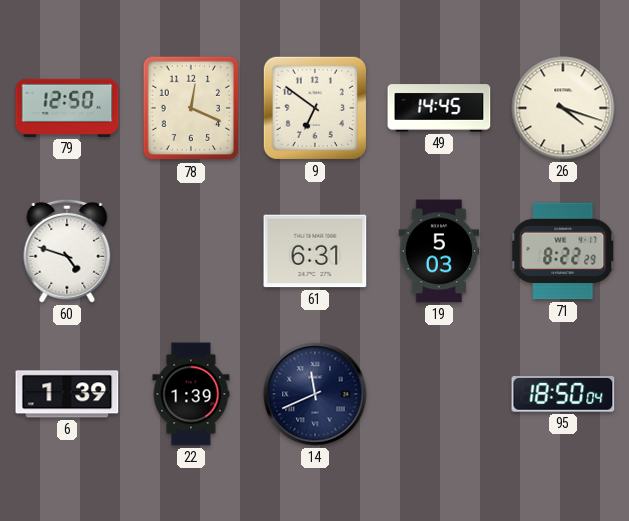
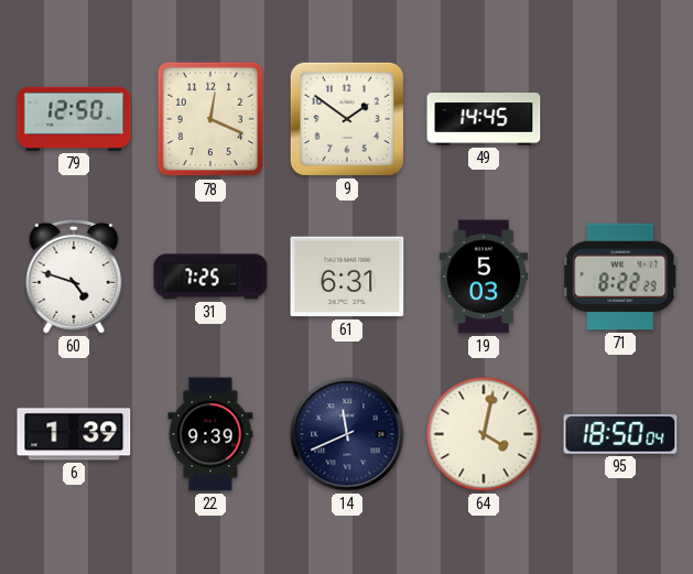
9: 6:51 -> 1:51
26: 4:18 -> none
31: none -> 7:25
22: 1:39 -> 9:39
64: none -> 4:02
